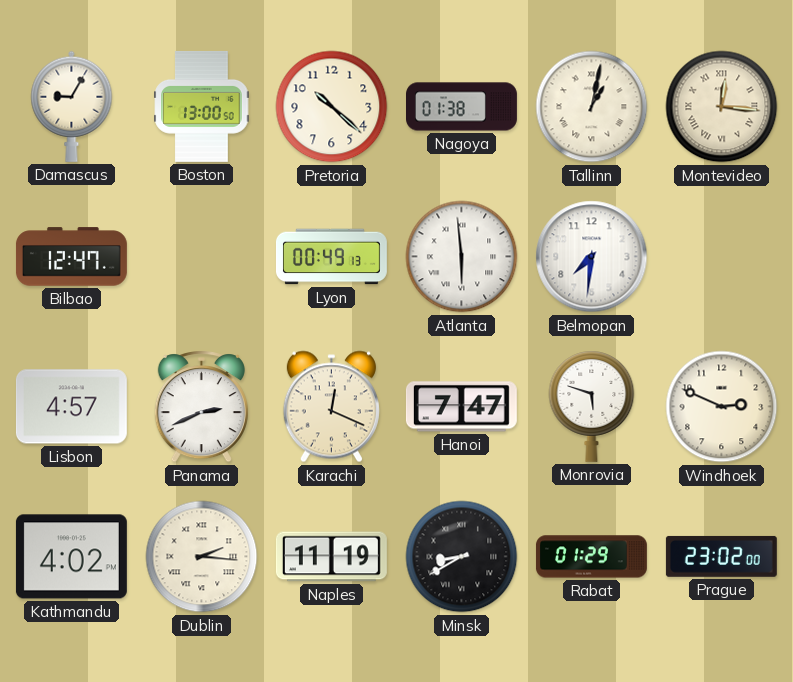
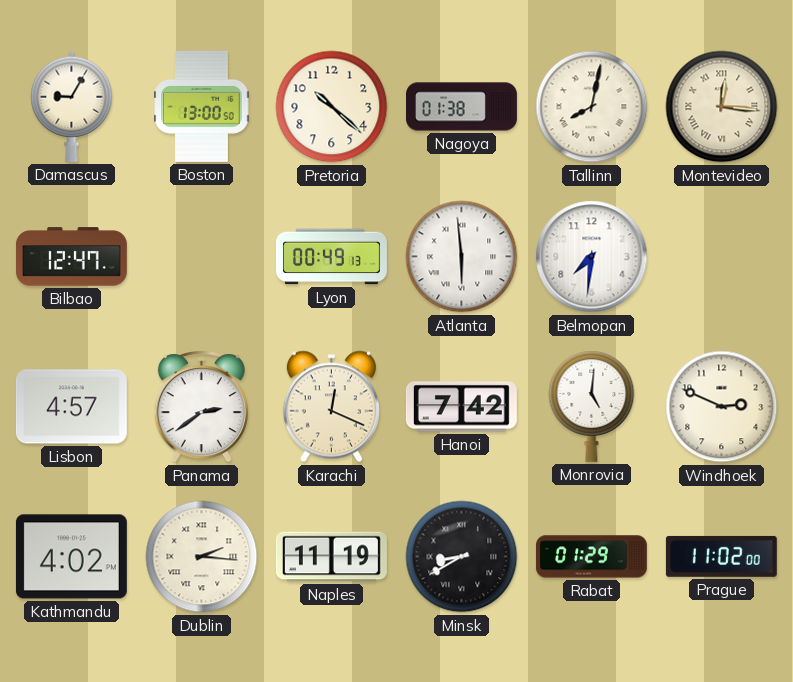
Tallinn: 1:02 -> 8:02
Panama: 2:41 -> 2:39
Hanoi: 7:47 -> 7:42
Monrovia: 5:48 -> 5:01
Prague: 23:02 -> 11:02
